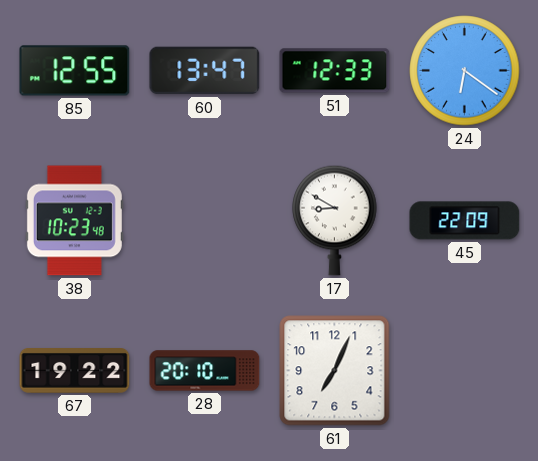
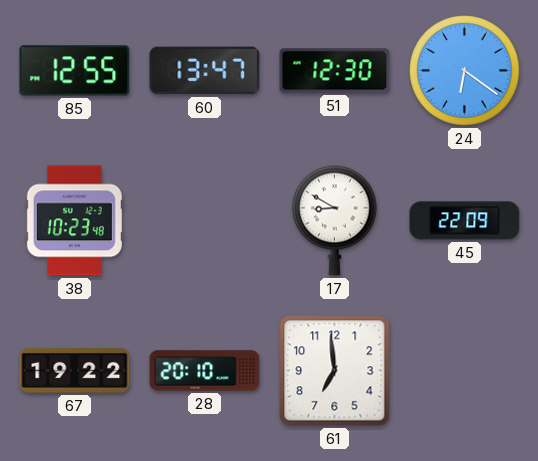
51: 12:33 -> 12:30
61: 7:04 -> 6:59
